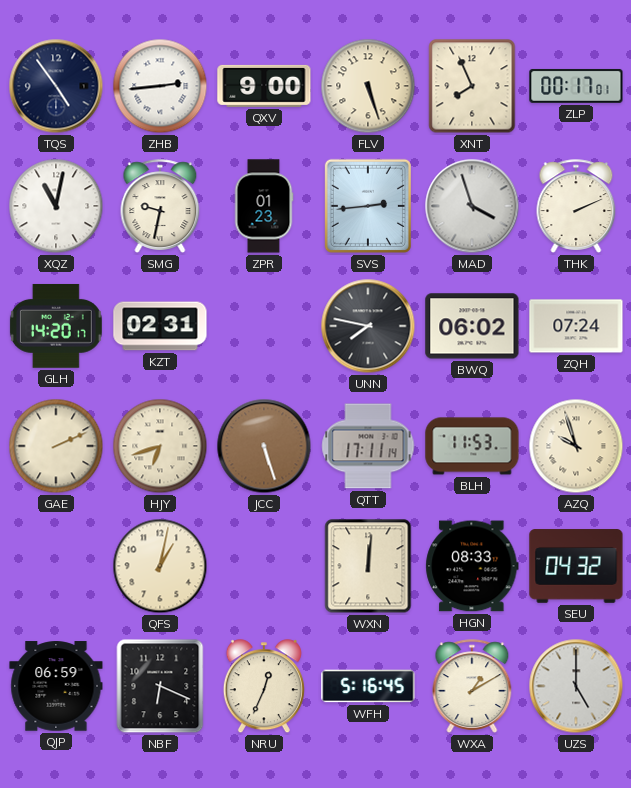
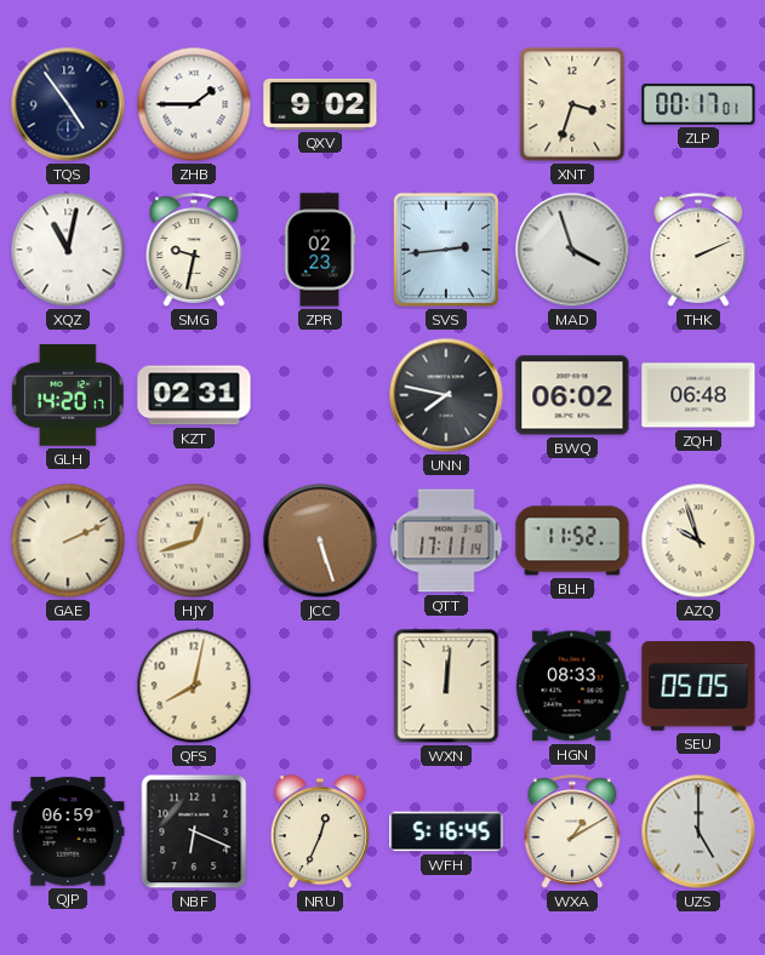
ZHB: 2:44 -> 1:45
QXV: 9:00 -> 9:02
FLV: 5:27 -> none
XNT: 7:56 -> 3:33
ZPR: 01:23 -> 02:23
ZQH: 07:24 -> 06:48
HJY: 6:42 -> 12:42
BLH: 11:53 -> 11:52
QFS: 1:02 -> 8:02
SEU: 04:32 -> 05:05
